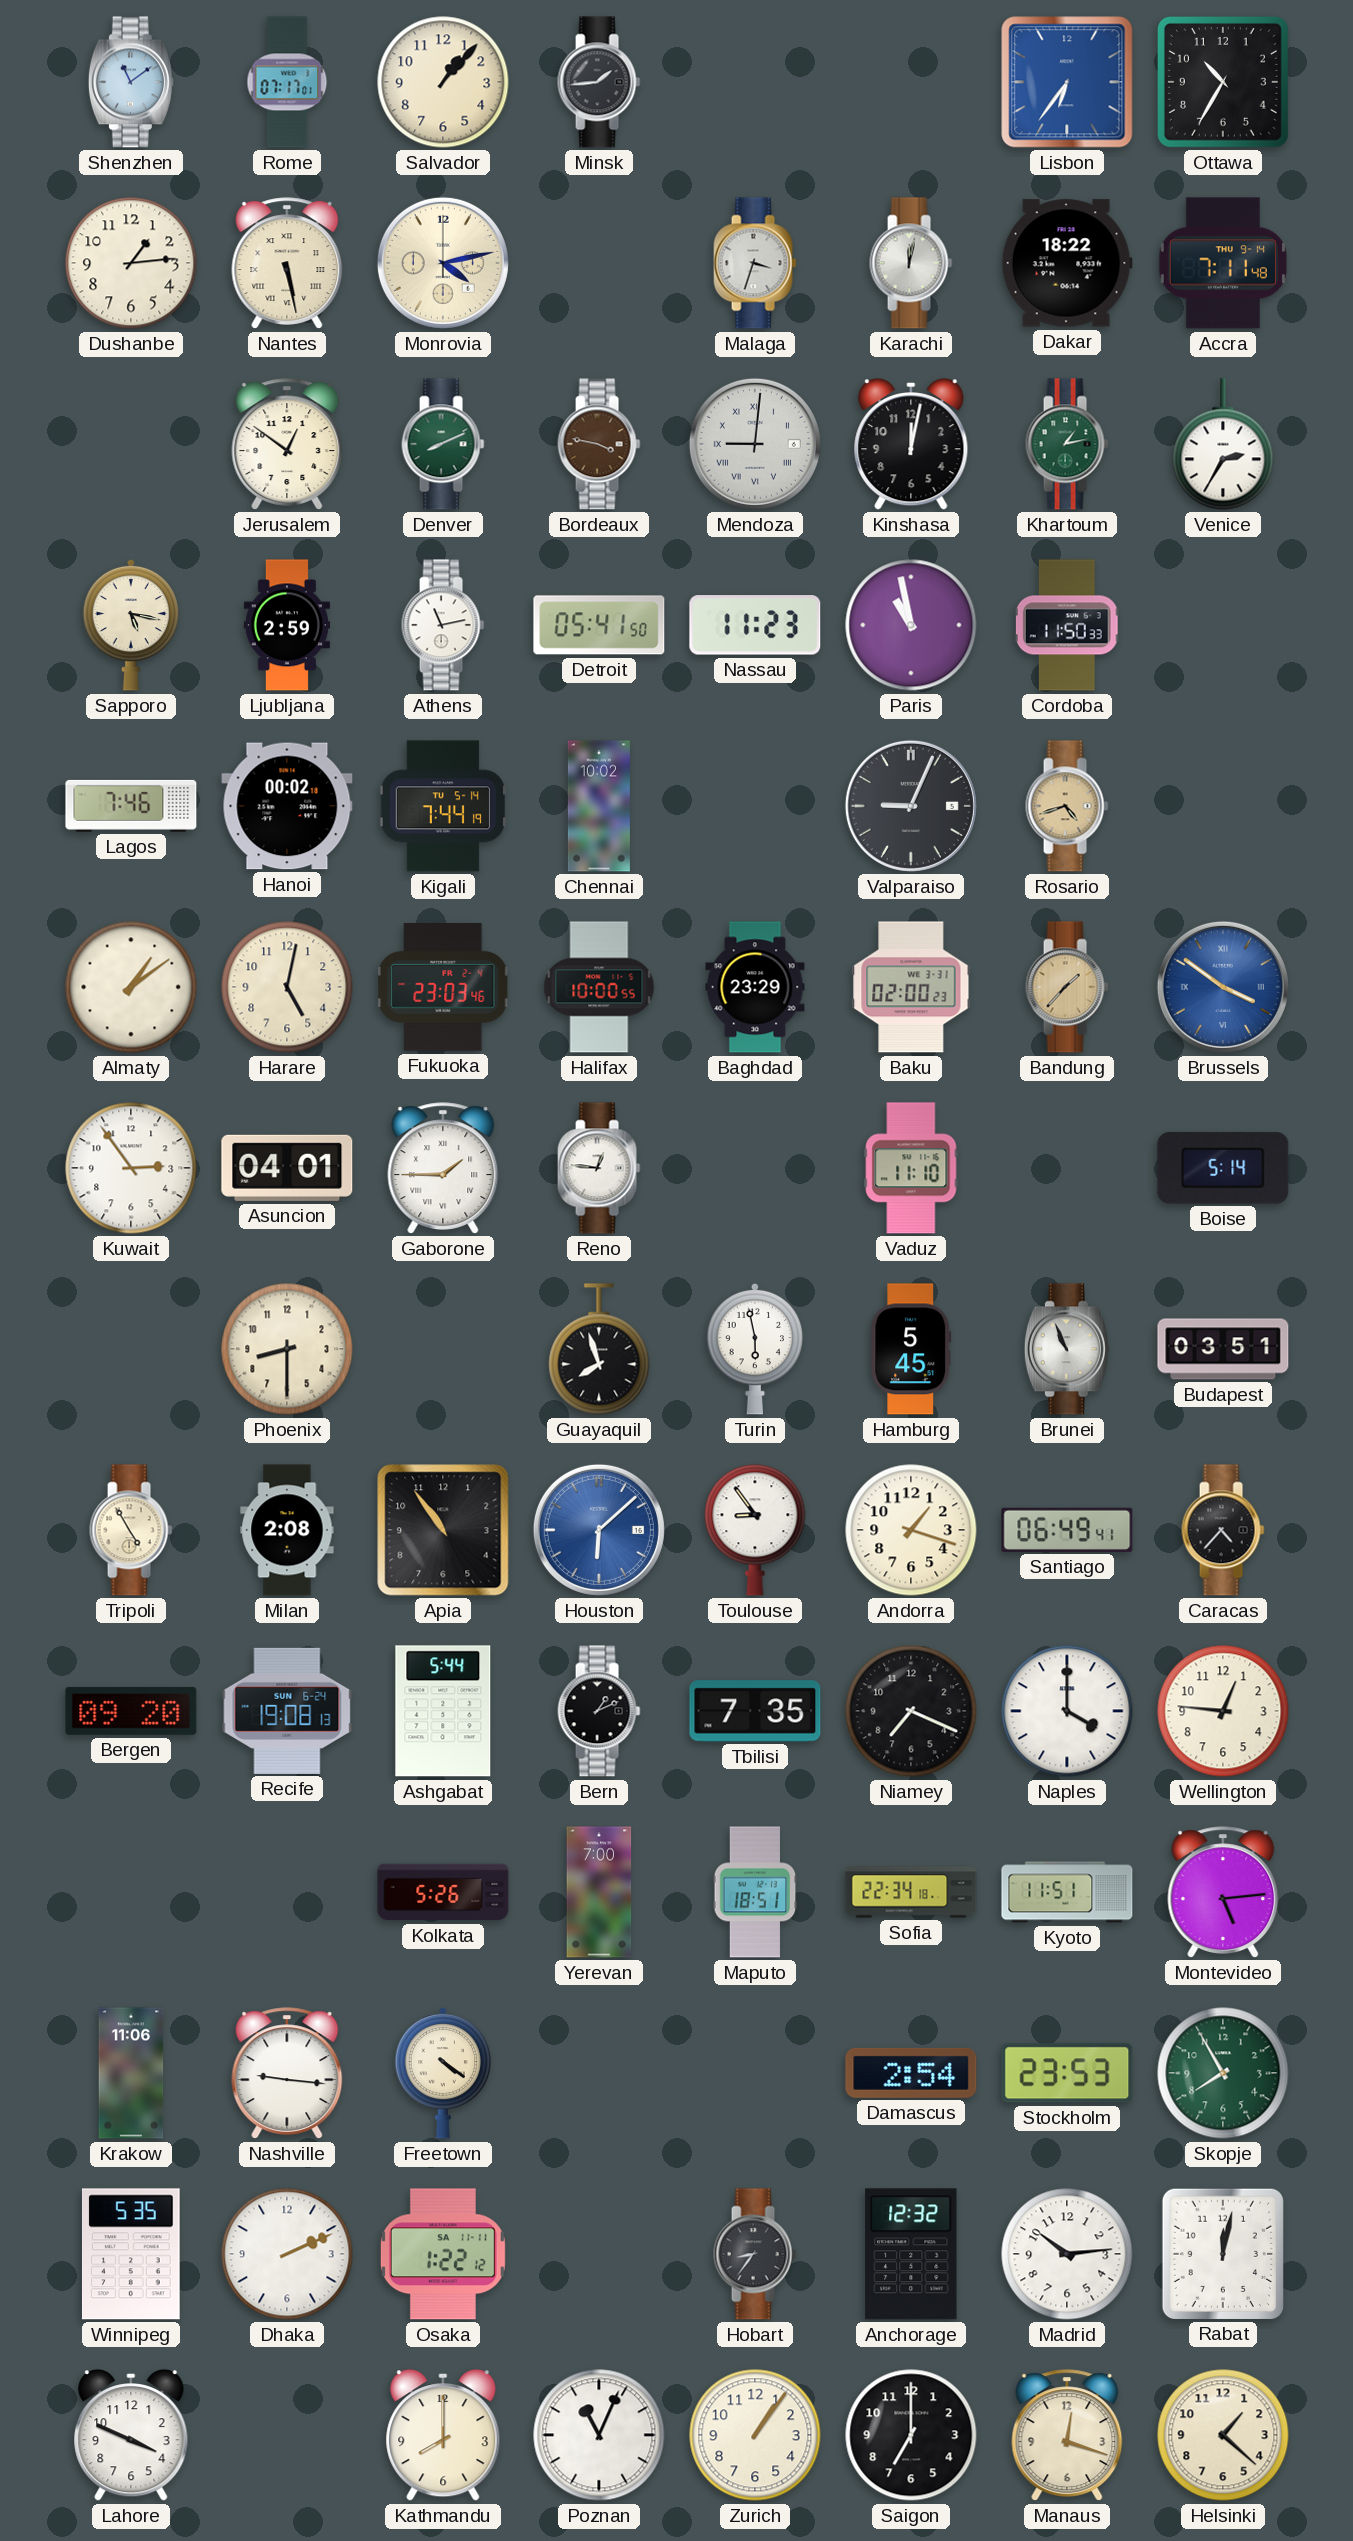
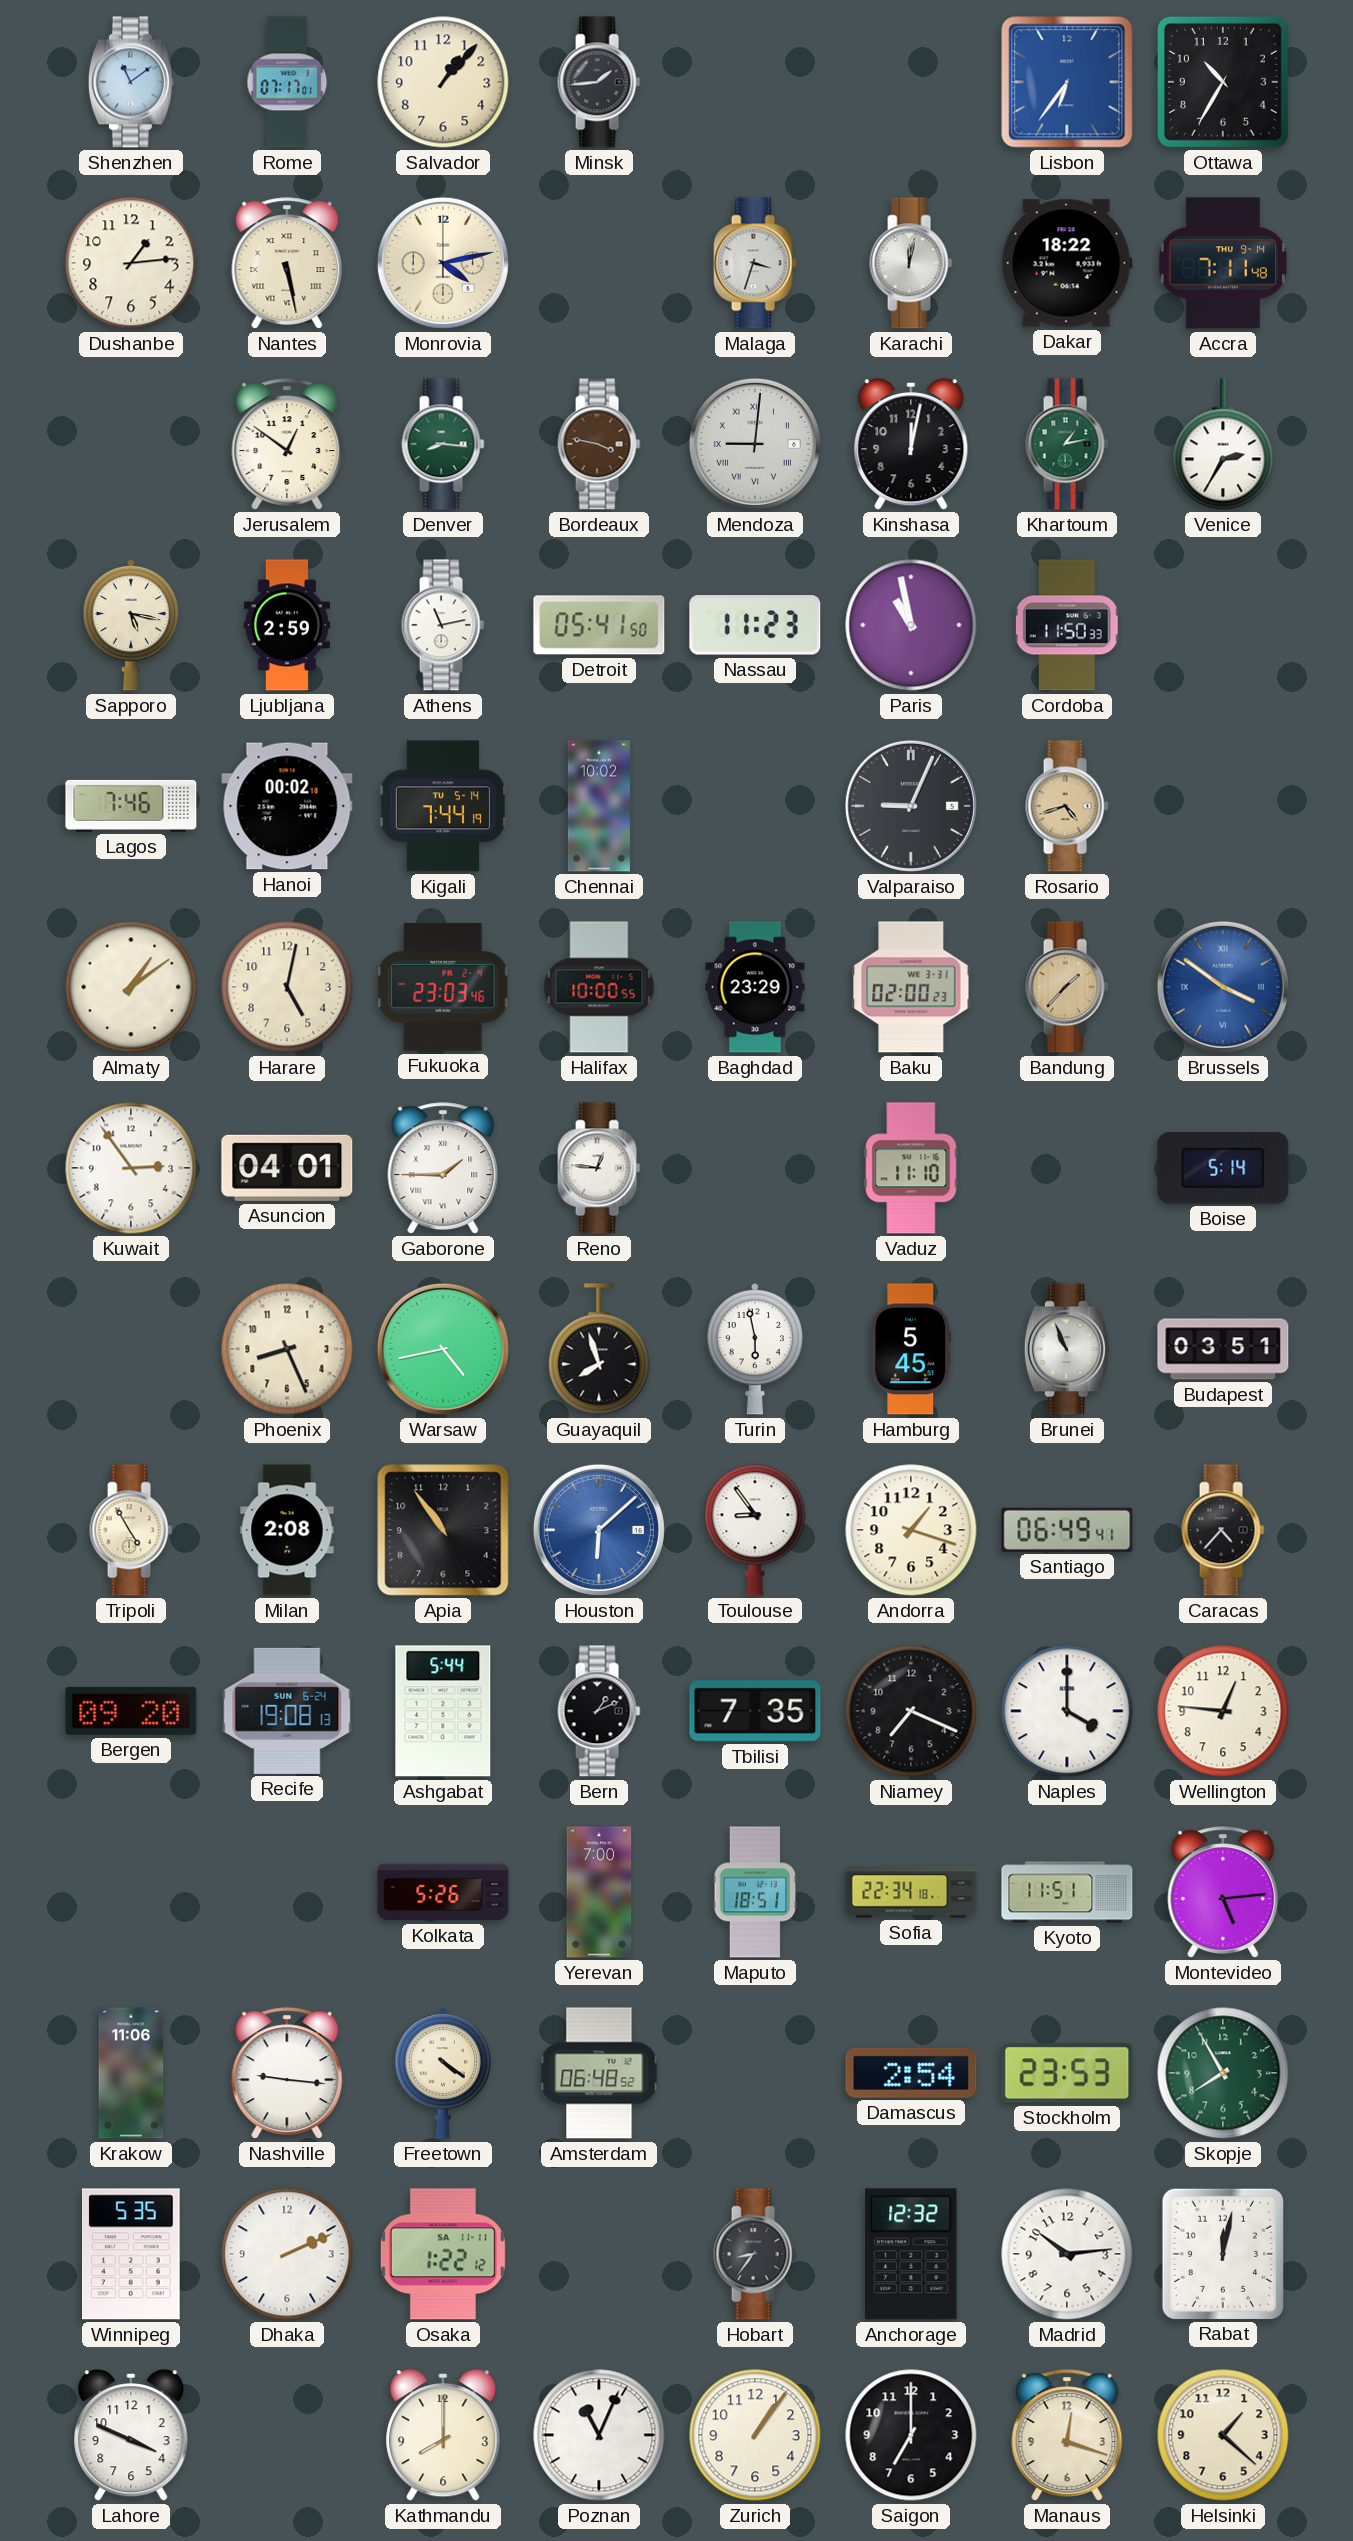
Denver: 8:11 -> 8:16
Phoenix: 8:30 -> 8:26
Warsaw: none -> 4:43
Amsterdam: none -> 06:48
